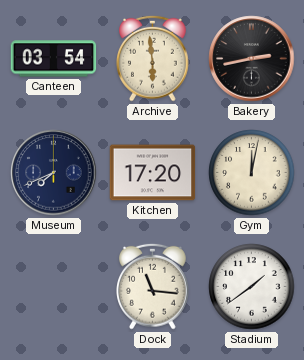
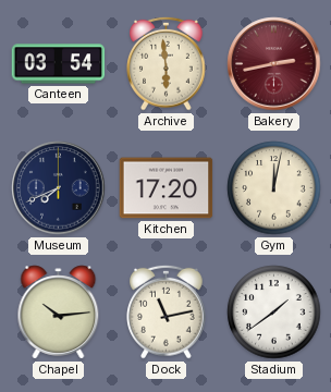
Bakery dial: black -> burgundy
Chapel: none -> 10:14
Dock: 11:16 -> 11:13
